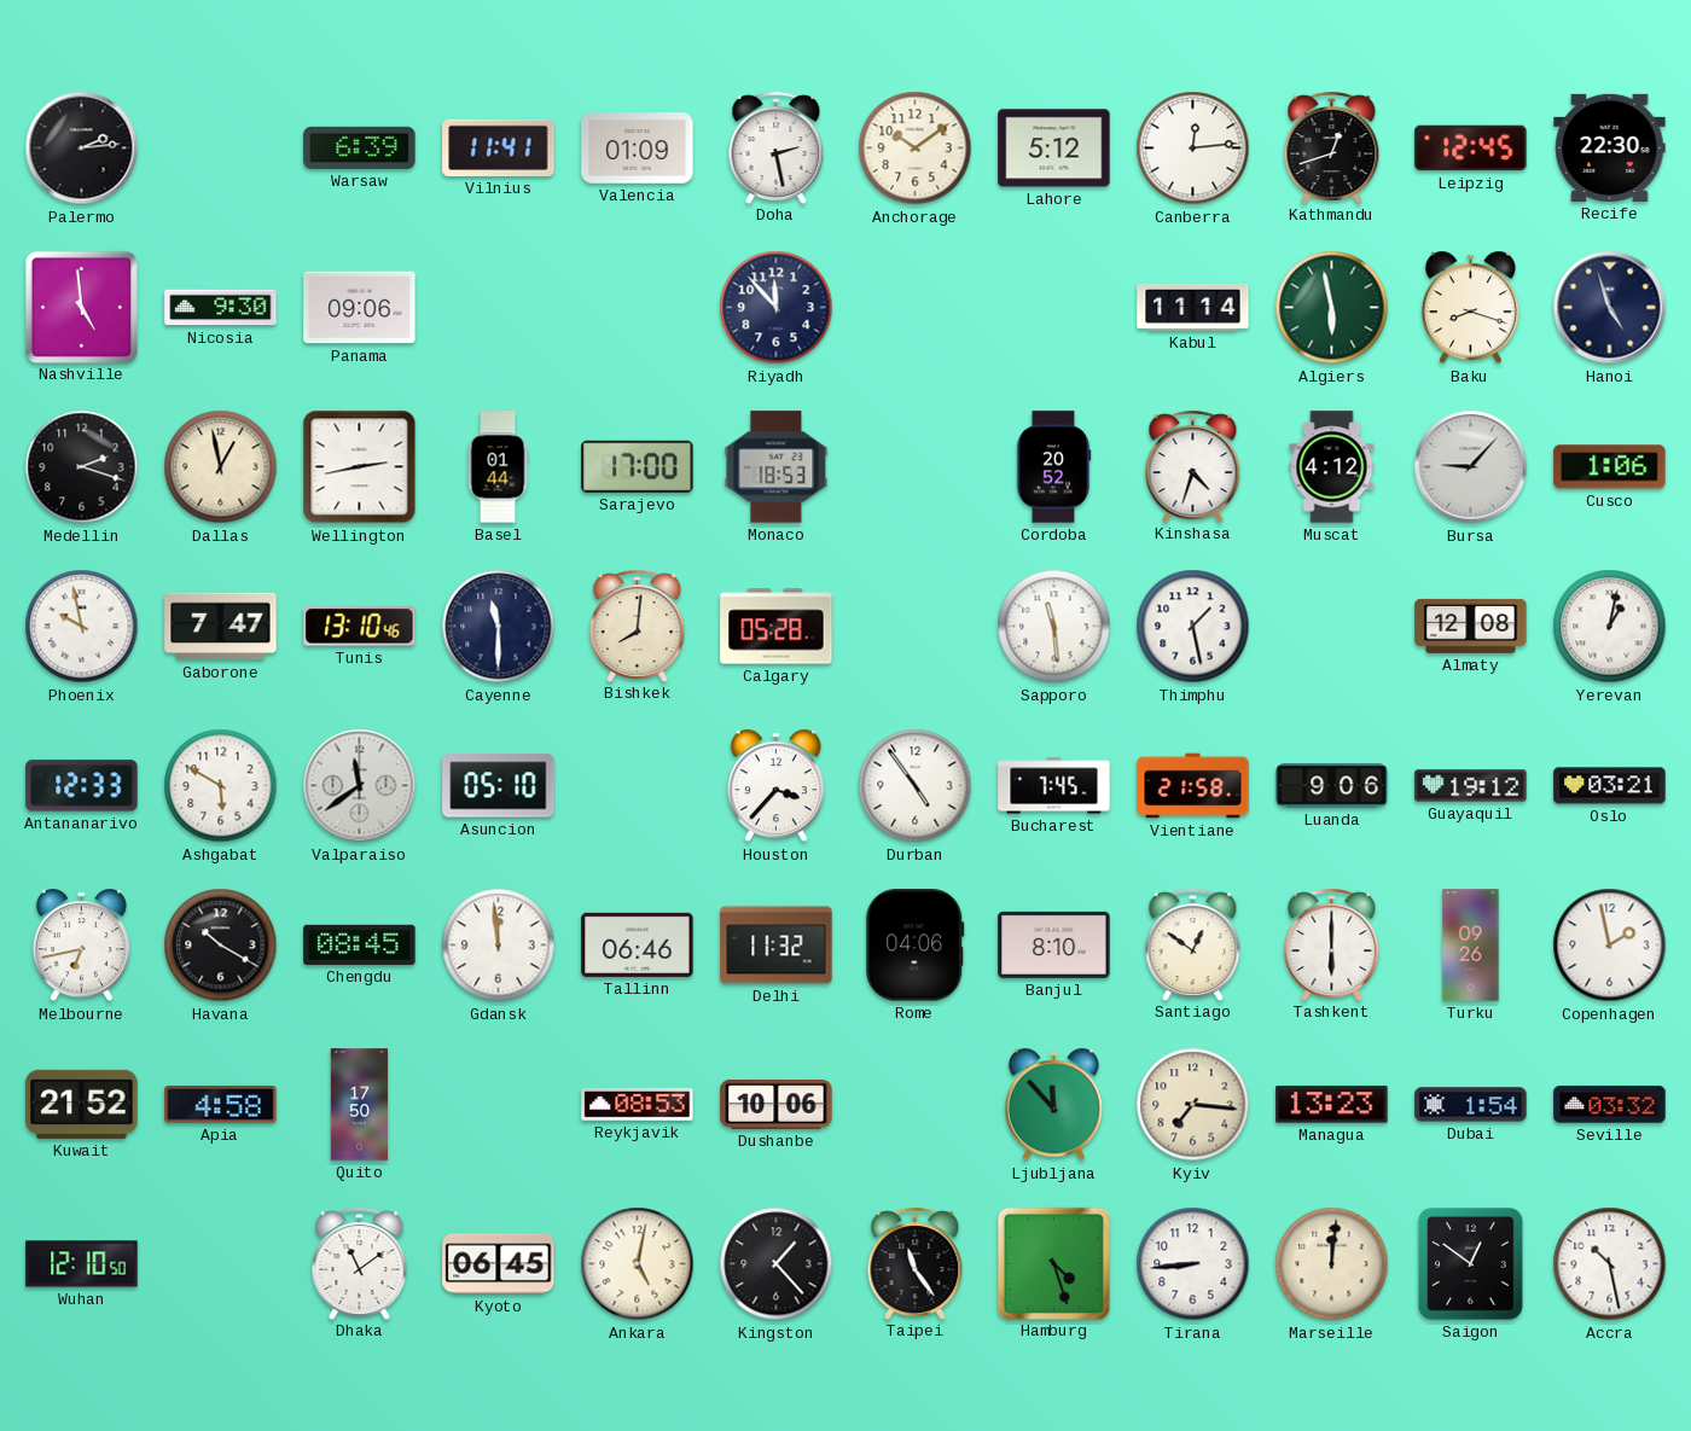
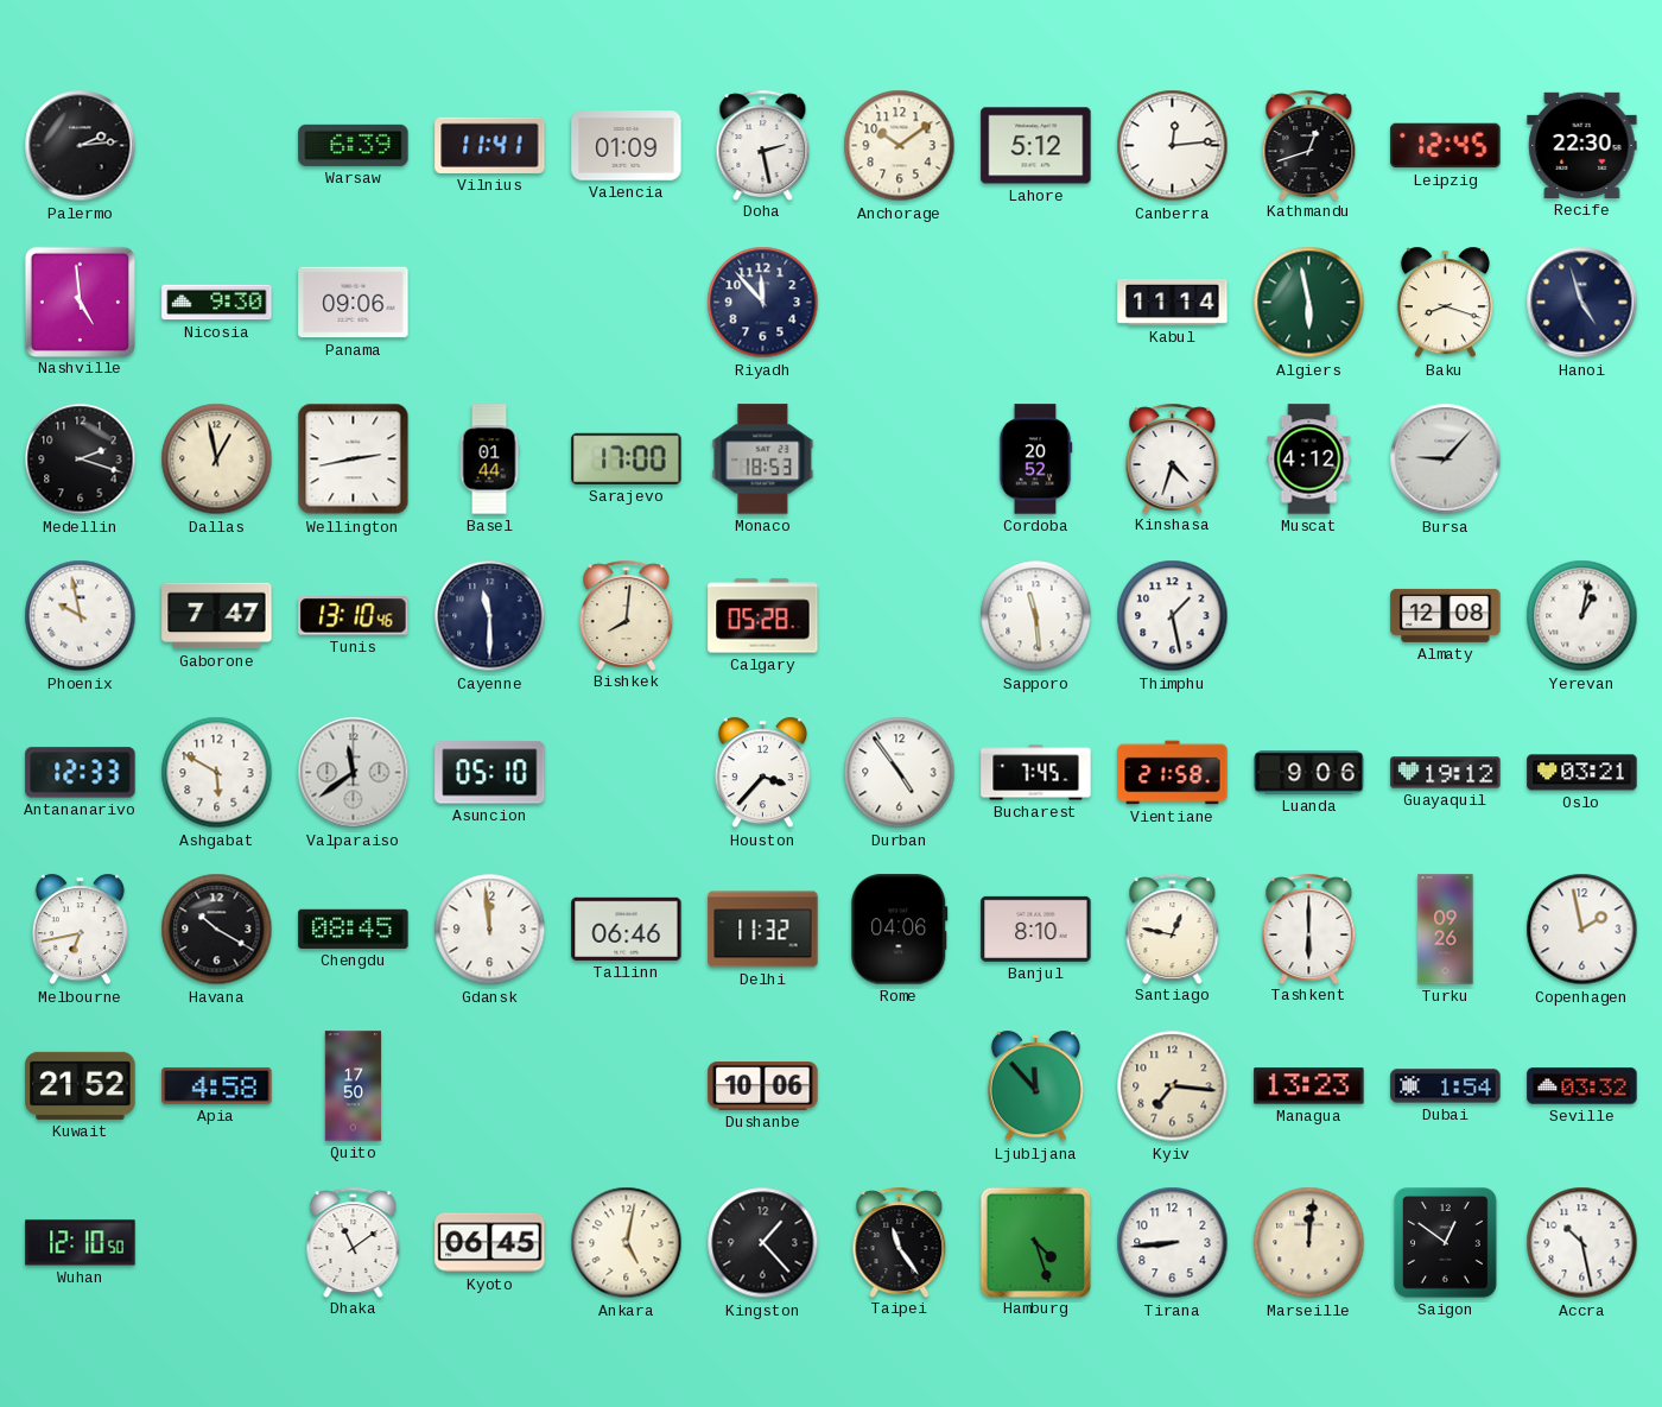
Cusco: 1:06 -> none
Santiago: 12:51 -> 12:47
Reykjavik: 08:53 -> none
